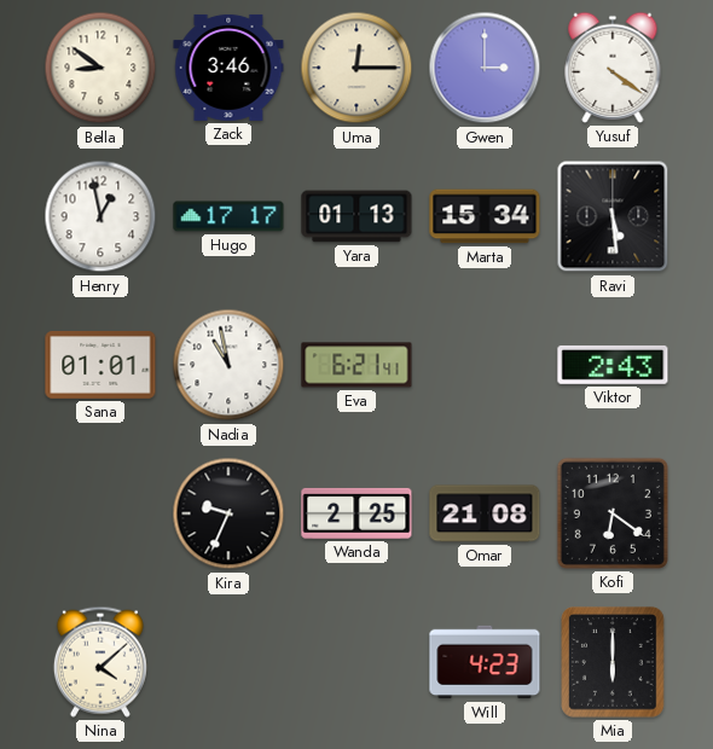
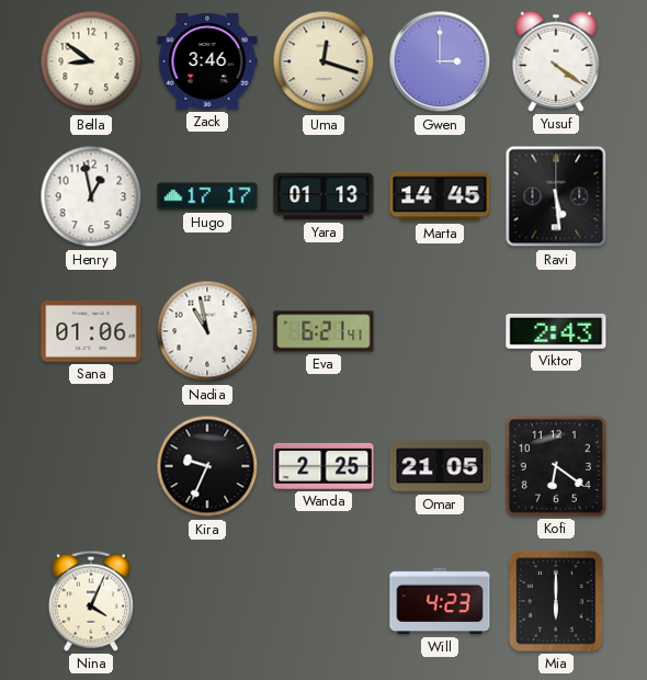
Uma: 12:15 -> 12:18
Marta: 15:34 -> 14:45
Sana: 01:01 -> 01:06
Omar: 21:08 -> 21:05
Nina: 4:08 -> 4:04
